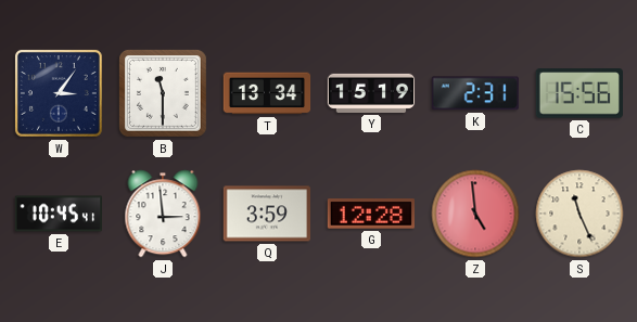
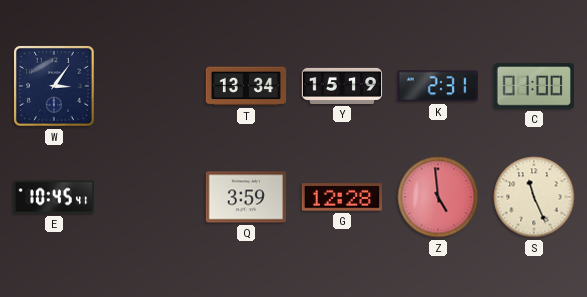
B: 11:30 -> none
C: 15:56 -> 01:00
J: 2:59 -> none
